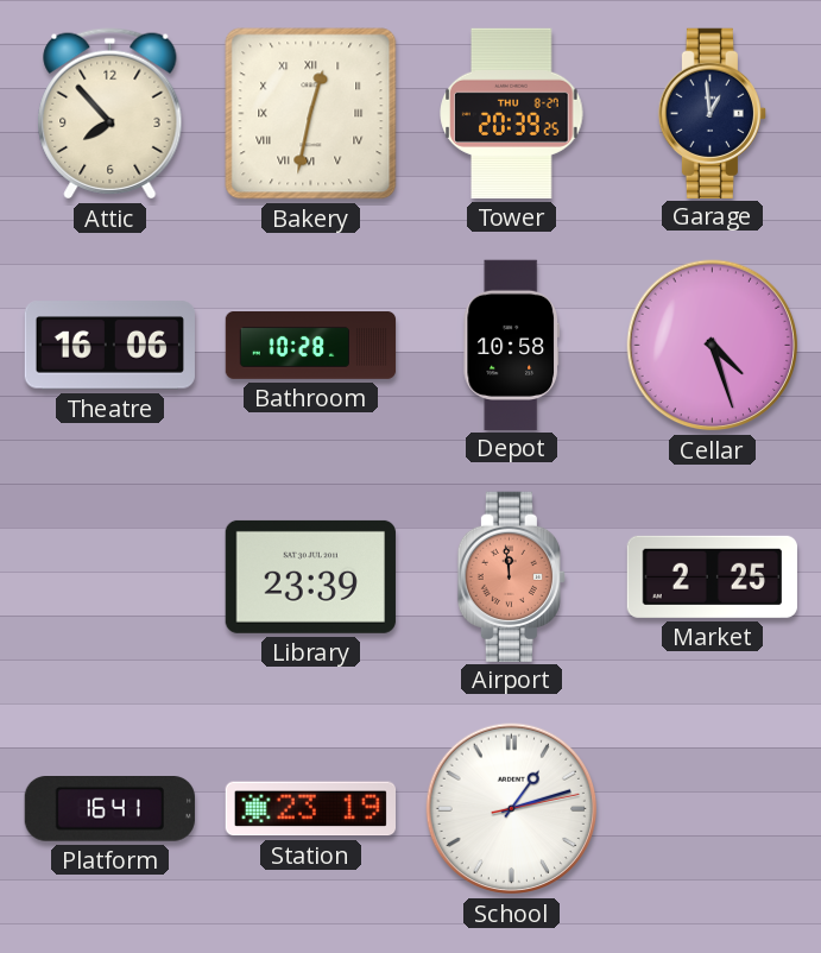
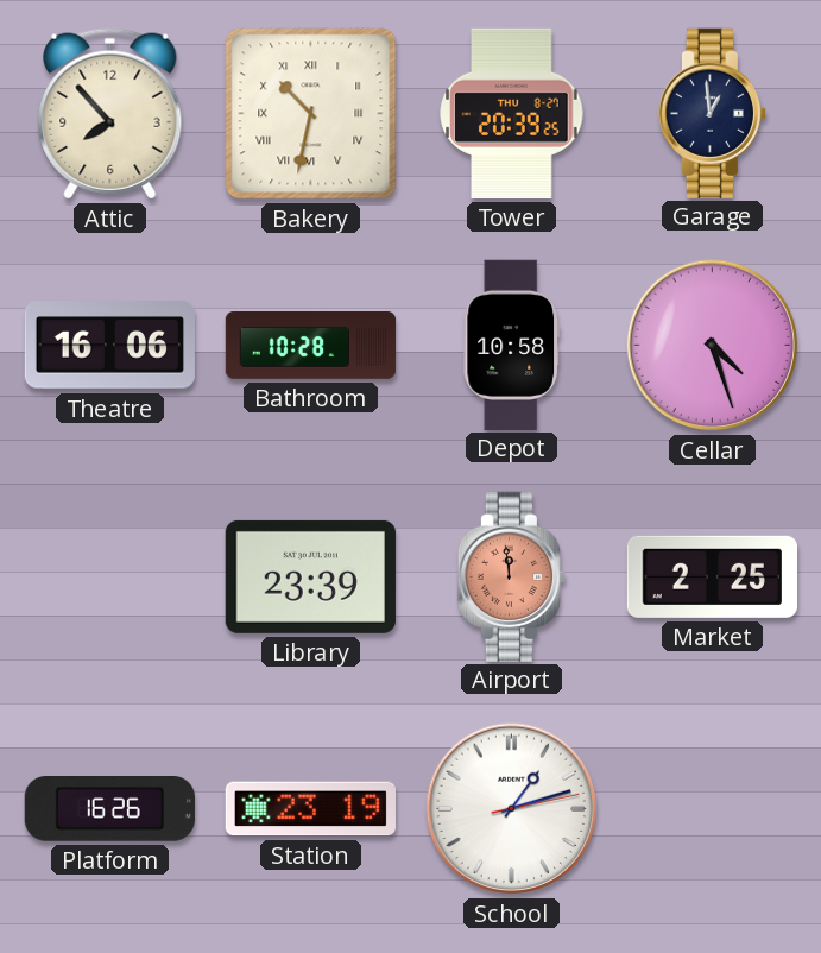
Bakery: 12:32 -> 10:32
Platform: 16:41 -> 16:26
